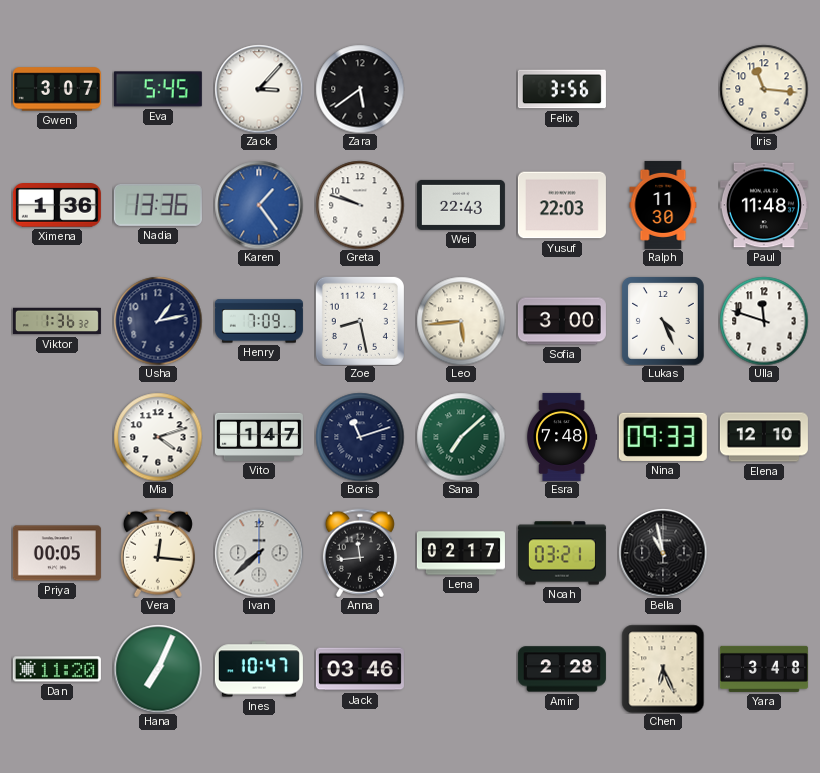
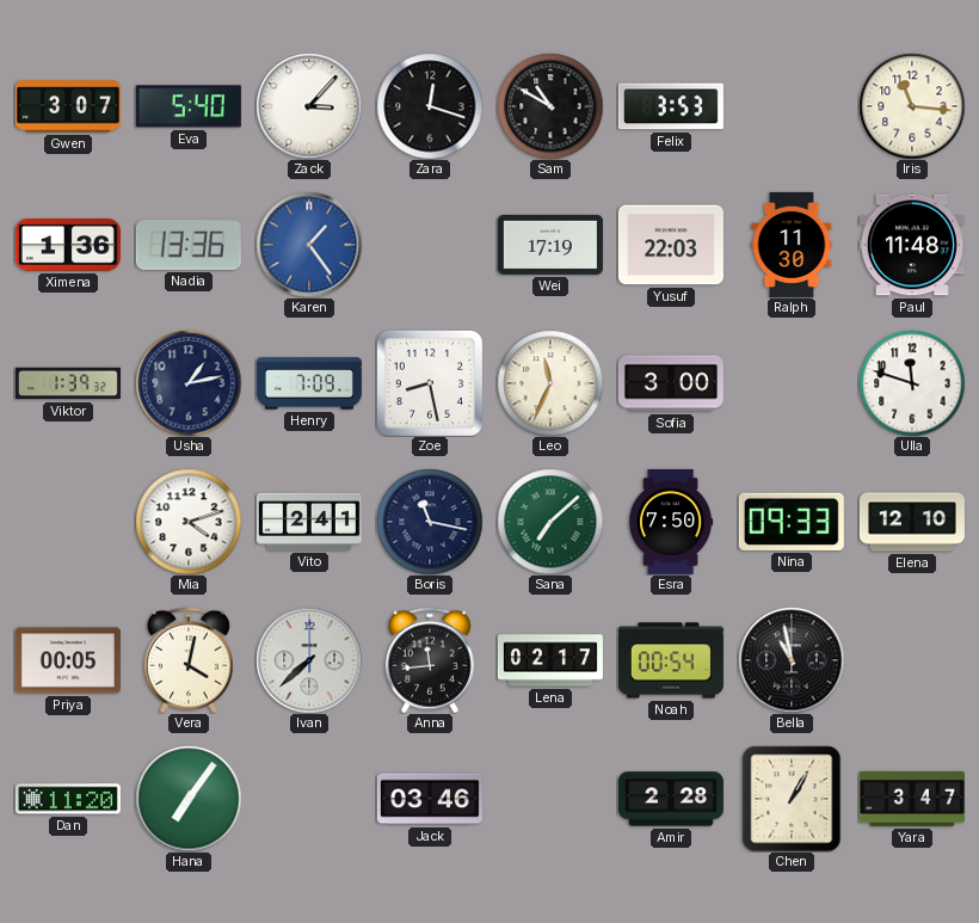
Eva: 5:45 -> 5:40
Zara: 5:39 -> 12:18
Sam: none -> 10:50
Felix: 3:56 -> 3:53
Greta: 9:48 -> none
Wei: 22:43 -> 17:19
Viktor: 1:36 -> 1:39
Leo: 5:44 -> 11:34
Lukas: 4:26 -> none
Vito: 1:47 -> 2:41
Boris: 11:12 -> 11:17
Esra: 7:48 -> 7:50
Vera: 12:16 -> 4:02
Noah: 03:21 -> 00:54
Hana: 7:04 -> 7:06
Ines: 10:47 -> none
Chen: 6:26 -> 1:05
Yara: 3:48 -> 3:47
